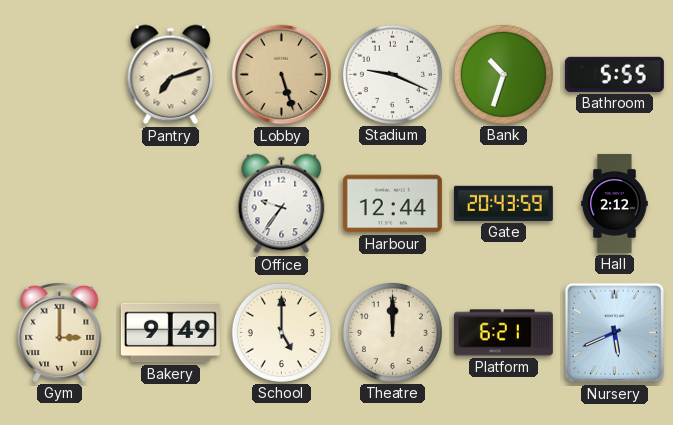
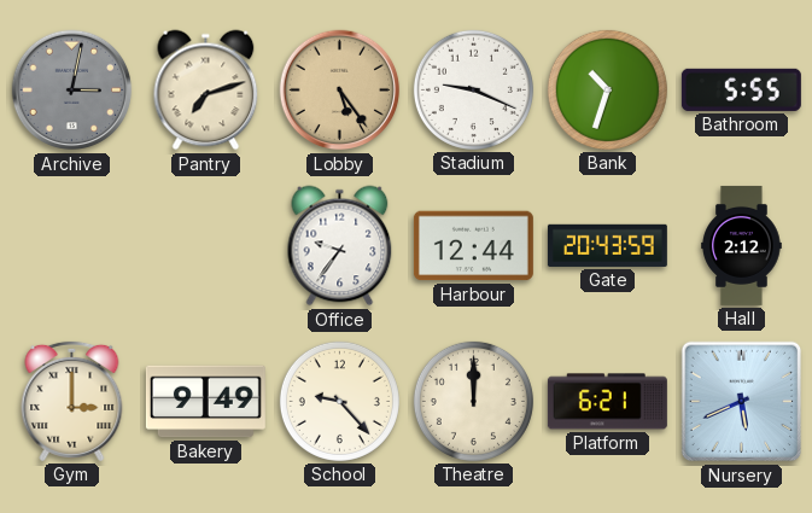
Archive: none -> 3:02
Lobby: 5:27 -> 5:24
School: 5:00 -> 9:23
